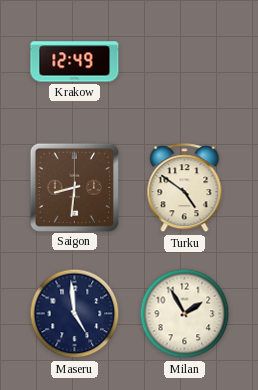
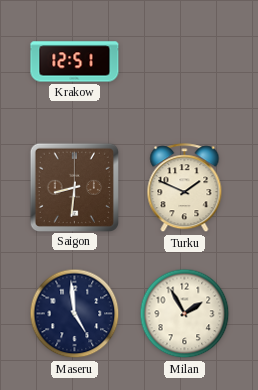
Krakow: 12:49 -> 12:51
Turku: 4:51 -> 1:49
